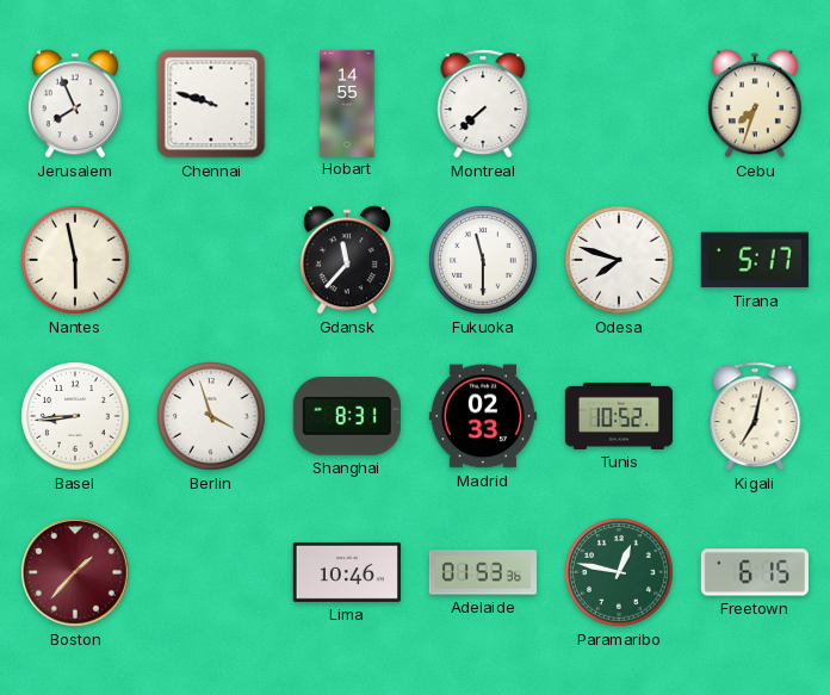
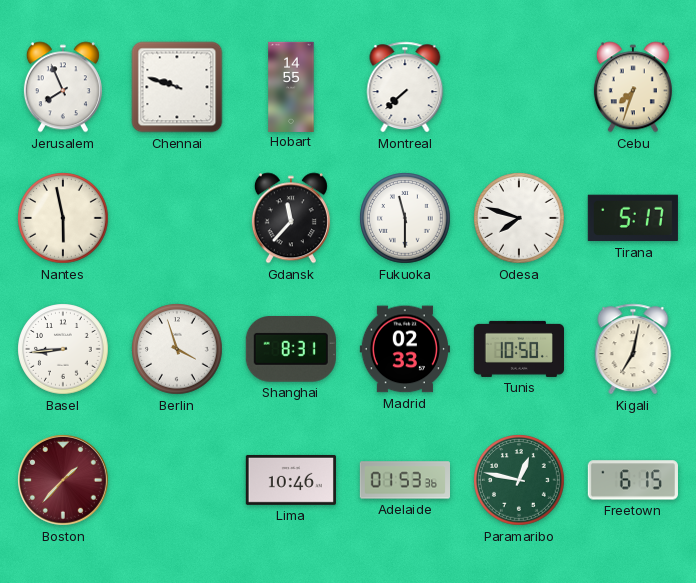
Tunis: 10:52 -> 10:50
